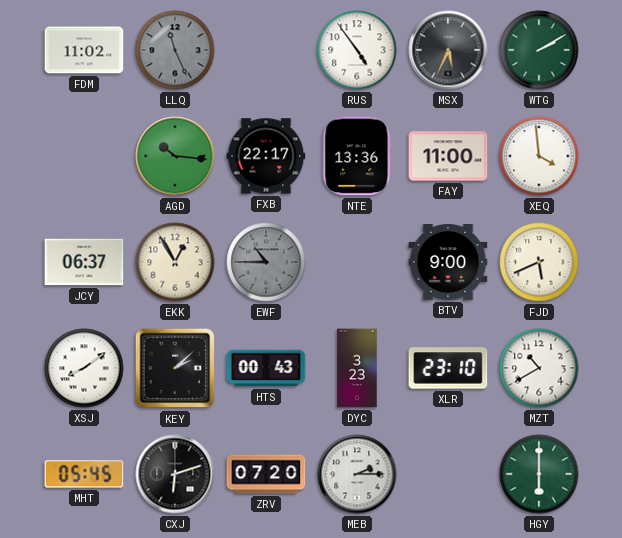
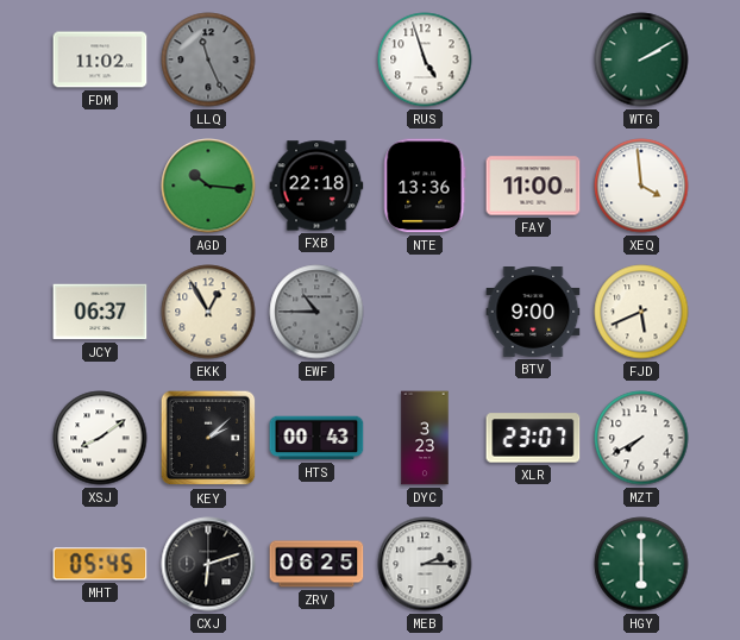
RUS: 4:54 -> 4:57
MSX: 5:34 -> none
FXB: 22:17 -> 22:18
XLR: 23:10 -> 23:07
MZT: 10:40 -> 7:40
ZRV: 07:20 -> 06:25
